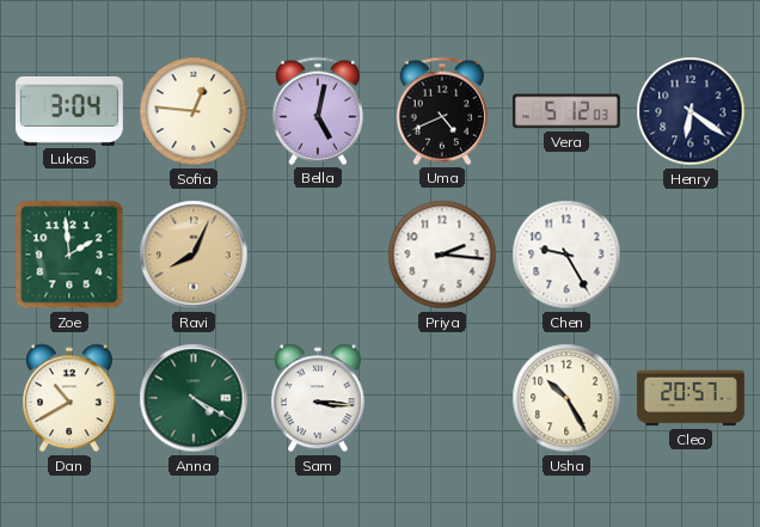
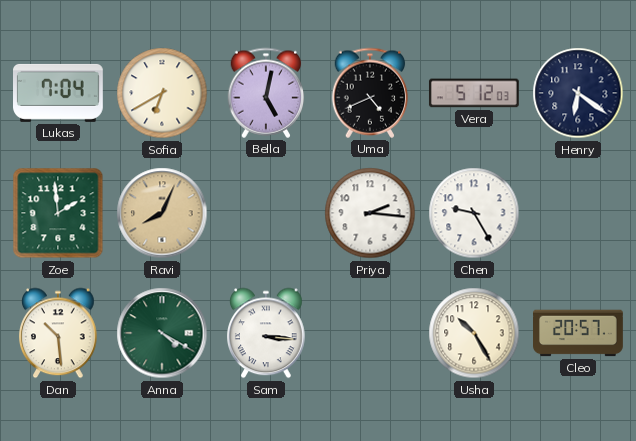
Lukas: 3:04 -> 7:04
Sofia: 12:46 -> 6:40
Dan: 10:40 -> 10:29
